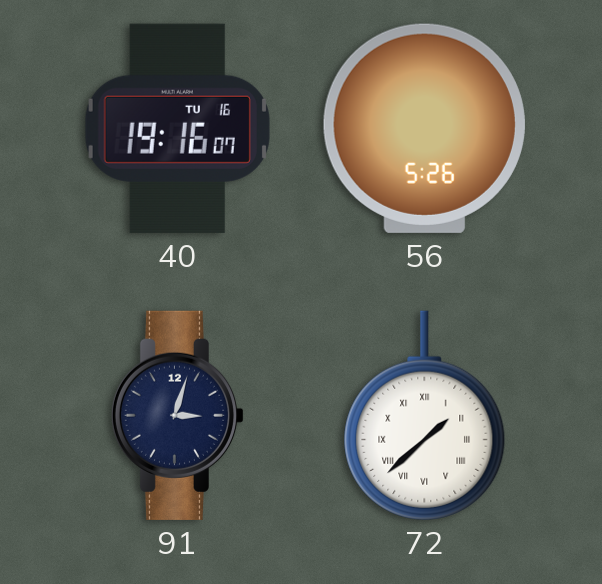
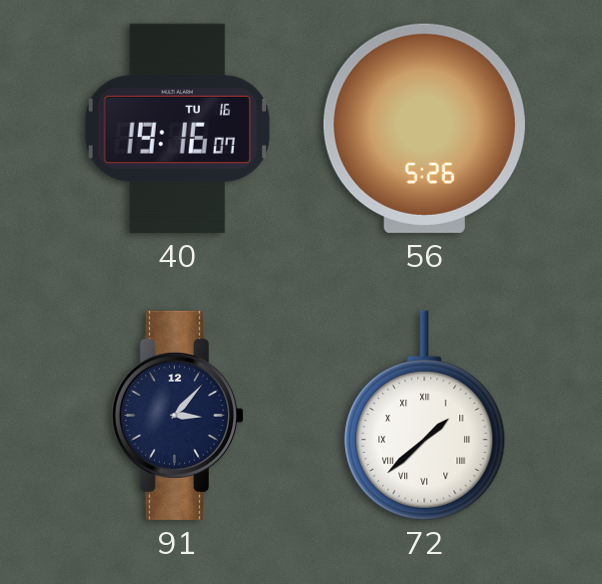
91: 3:03 -> 3:07
